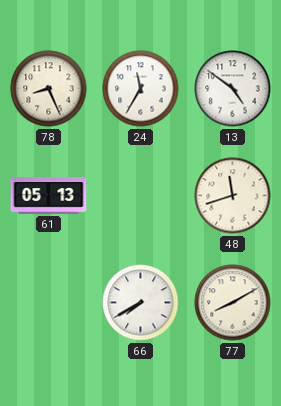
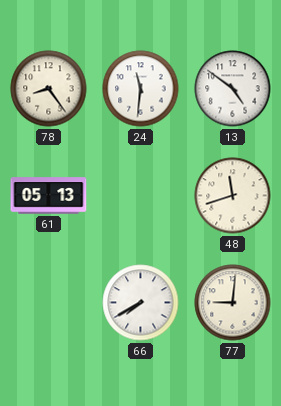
78: 8:26 -> 8:24
24: 11:35 -> 11:31
77: 8:10 -> 9:01
